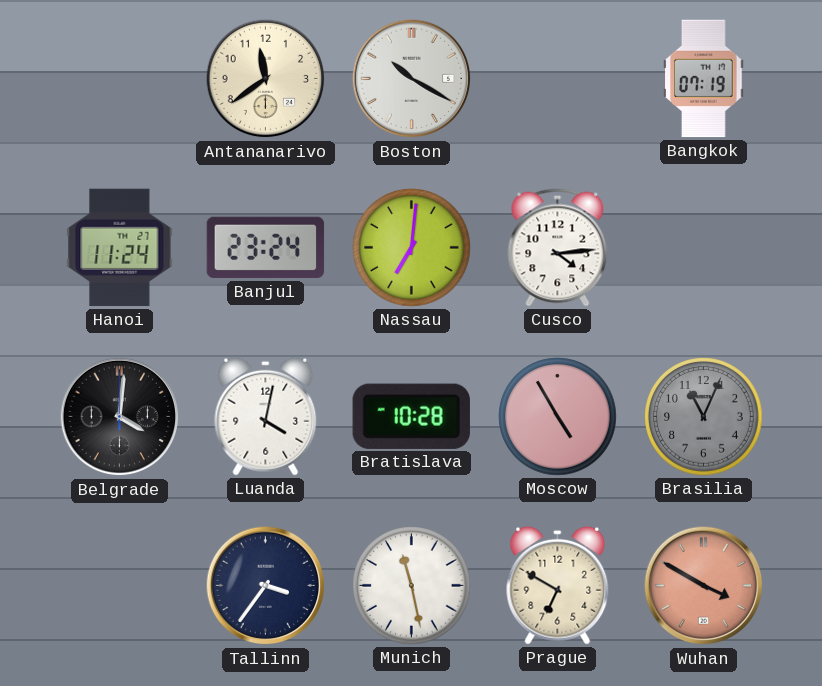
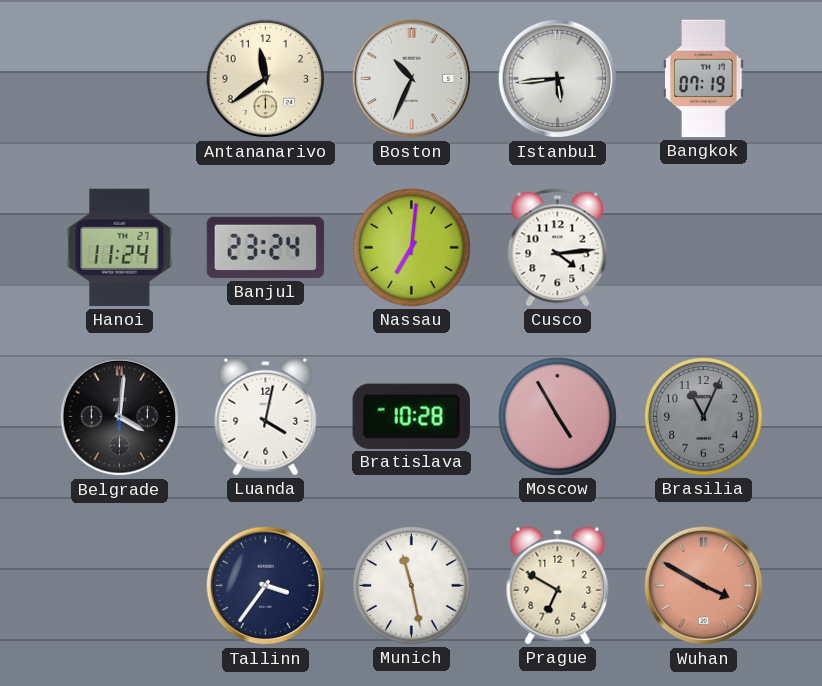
Boston: 10:20 -> 10:34
Istanbul: none -> 5:44
